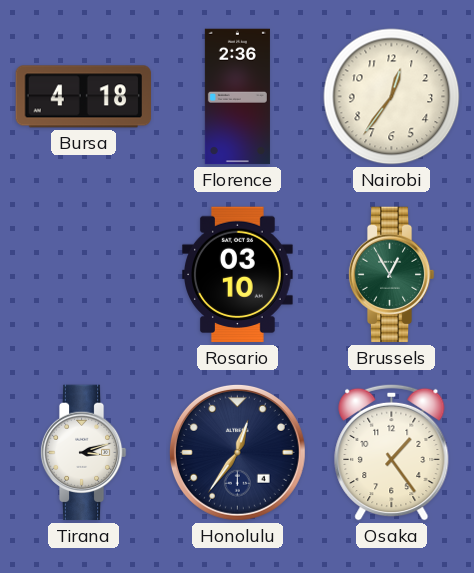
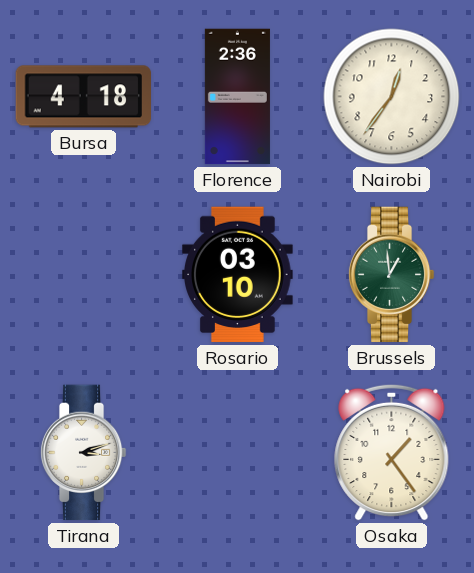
Brussels: 12:55 -> 12:59
Honolulu: 12:36 -> none
